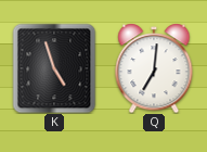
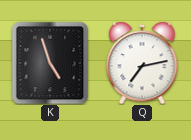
Q: 7:01 -> 7:13
